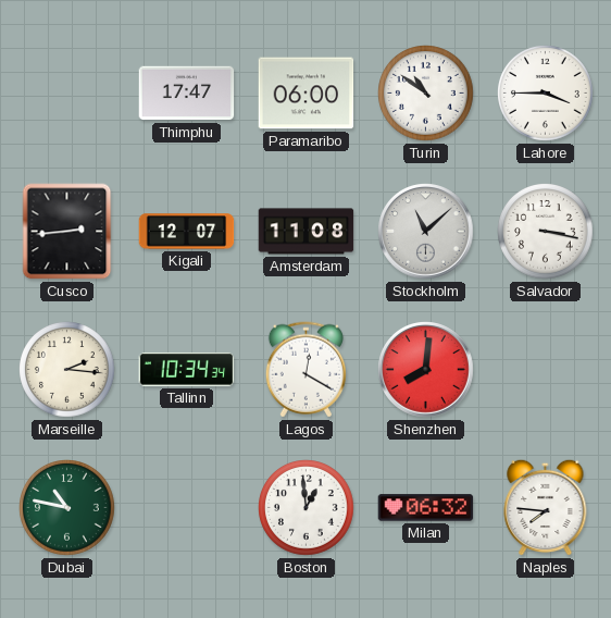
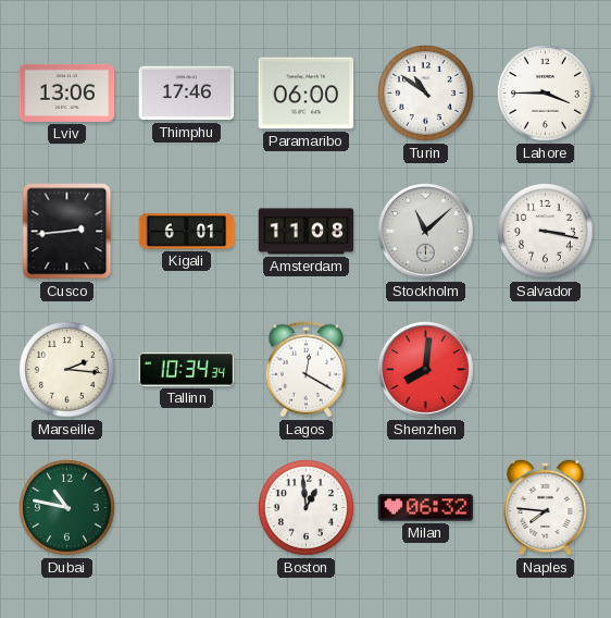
Lviv: none -> 13:06
Thimphu: 17:47 -> 17:46
Kigali: 12:07 -> 6:01
